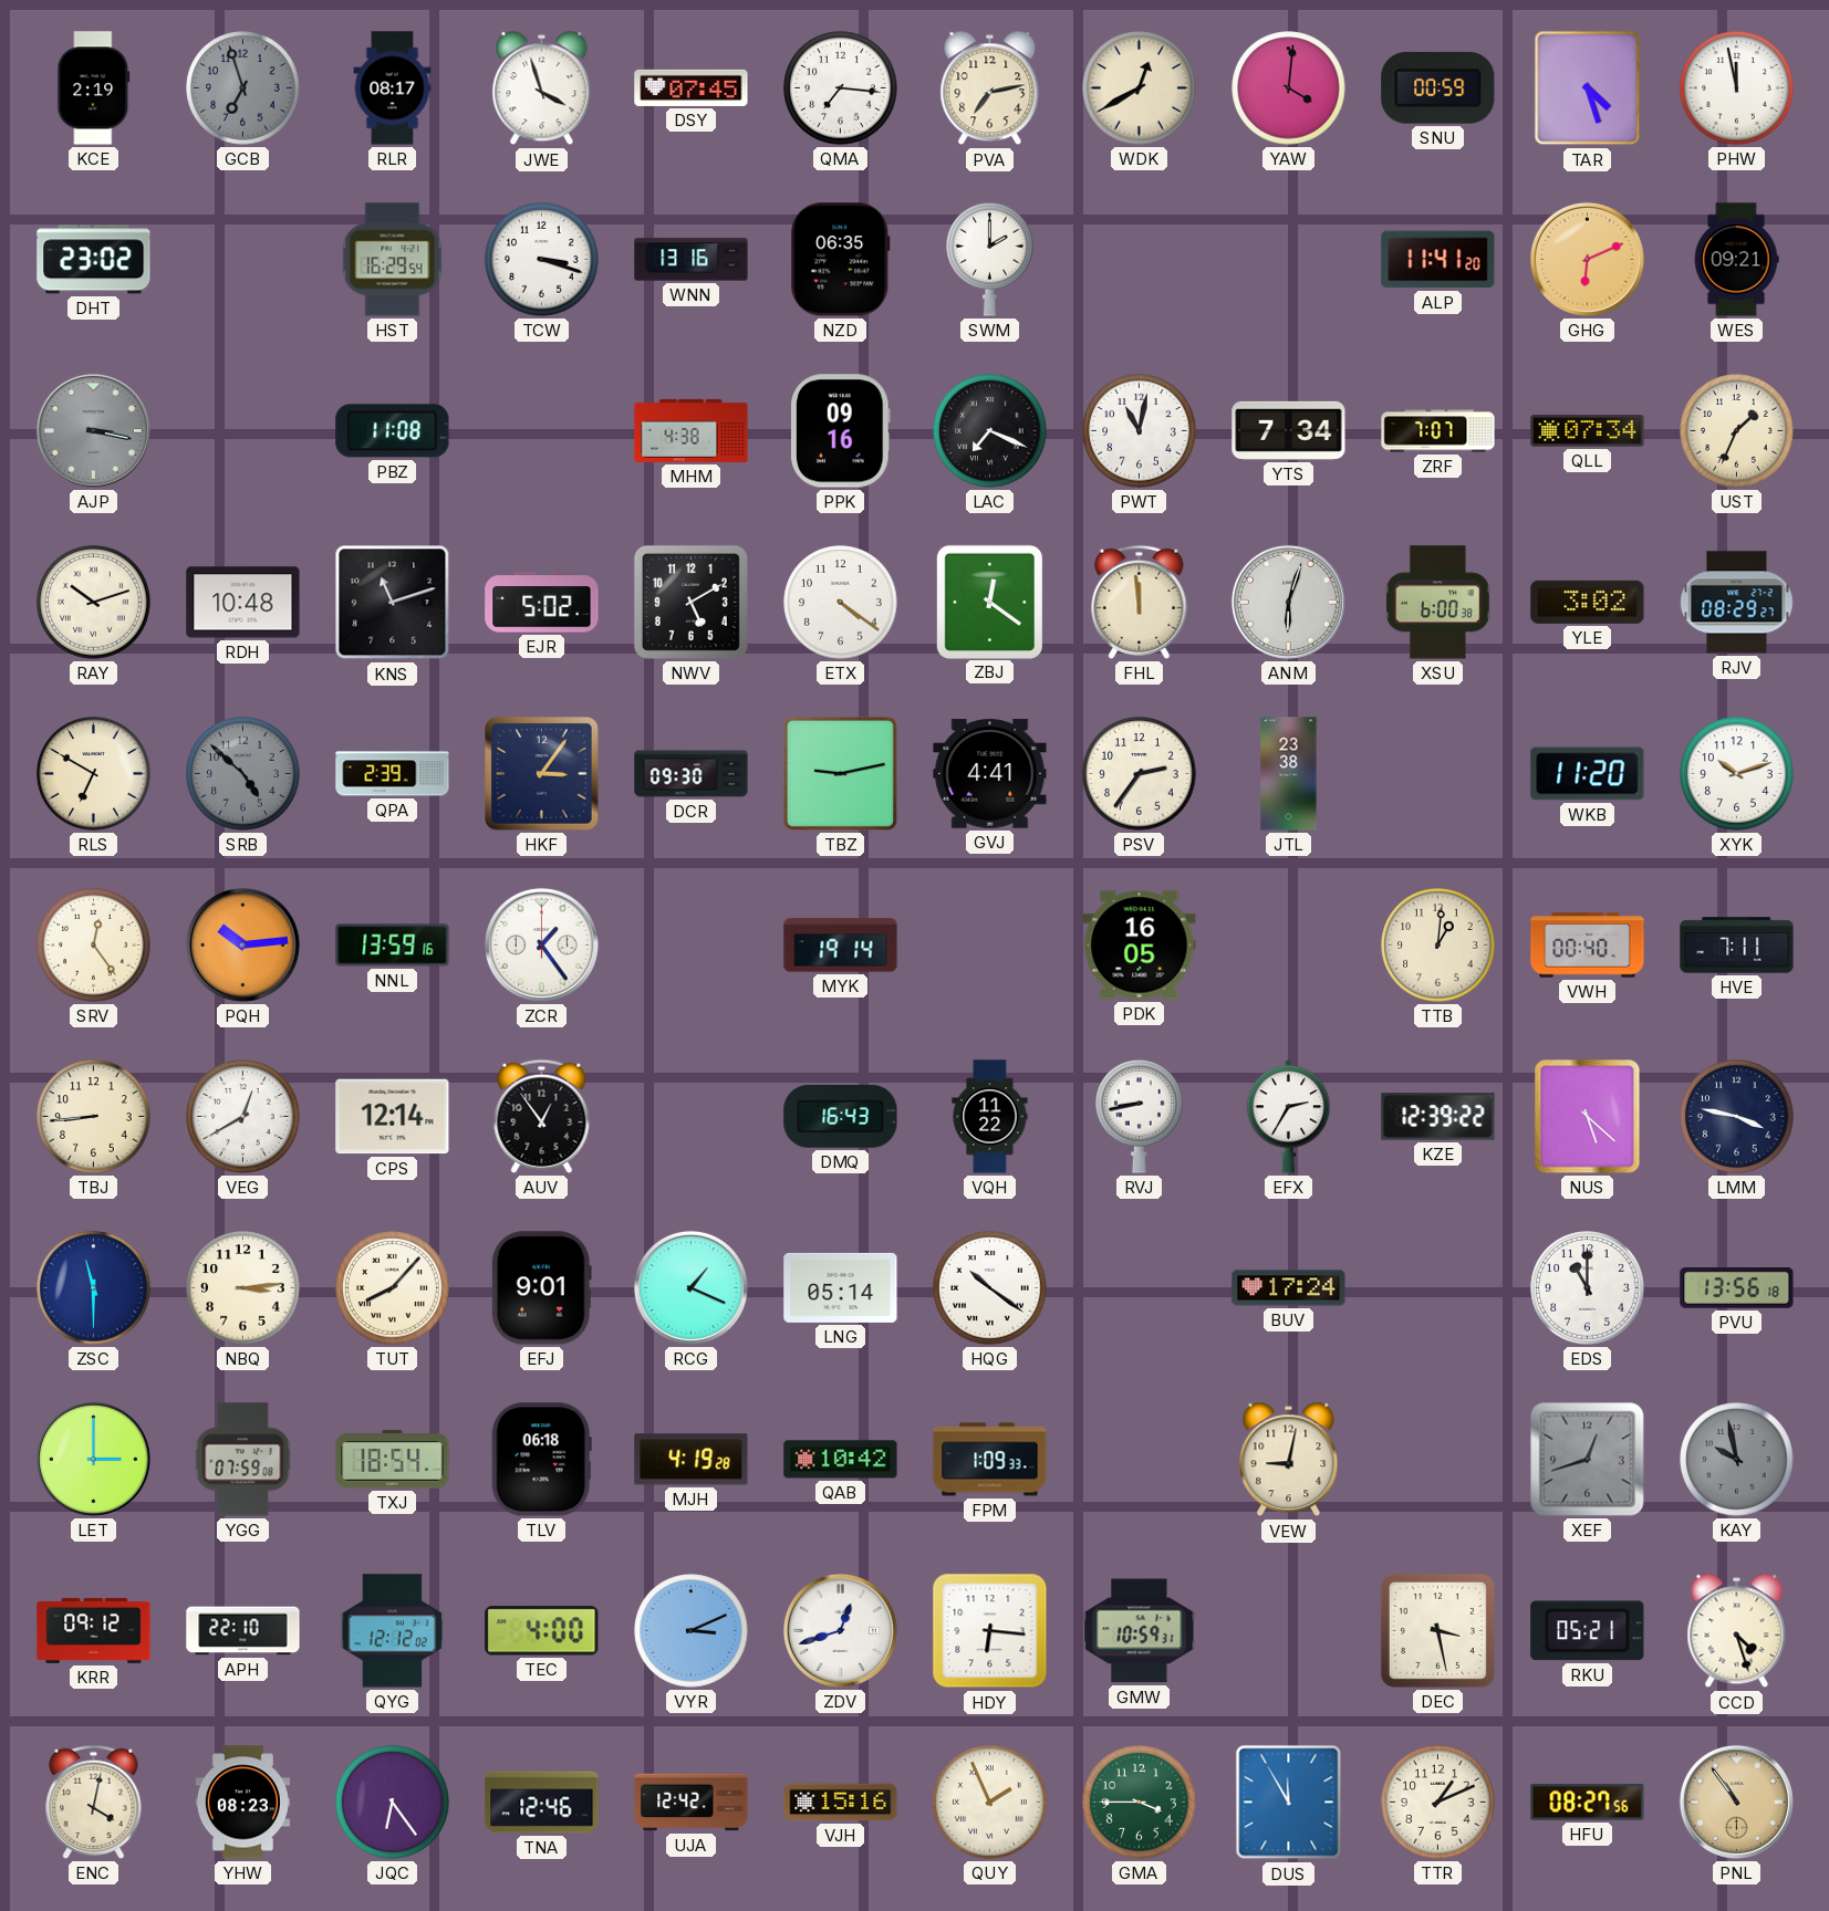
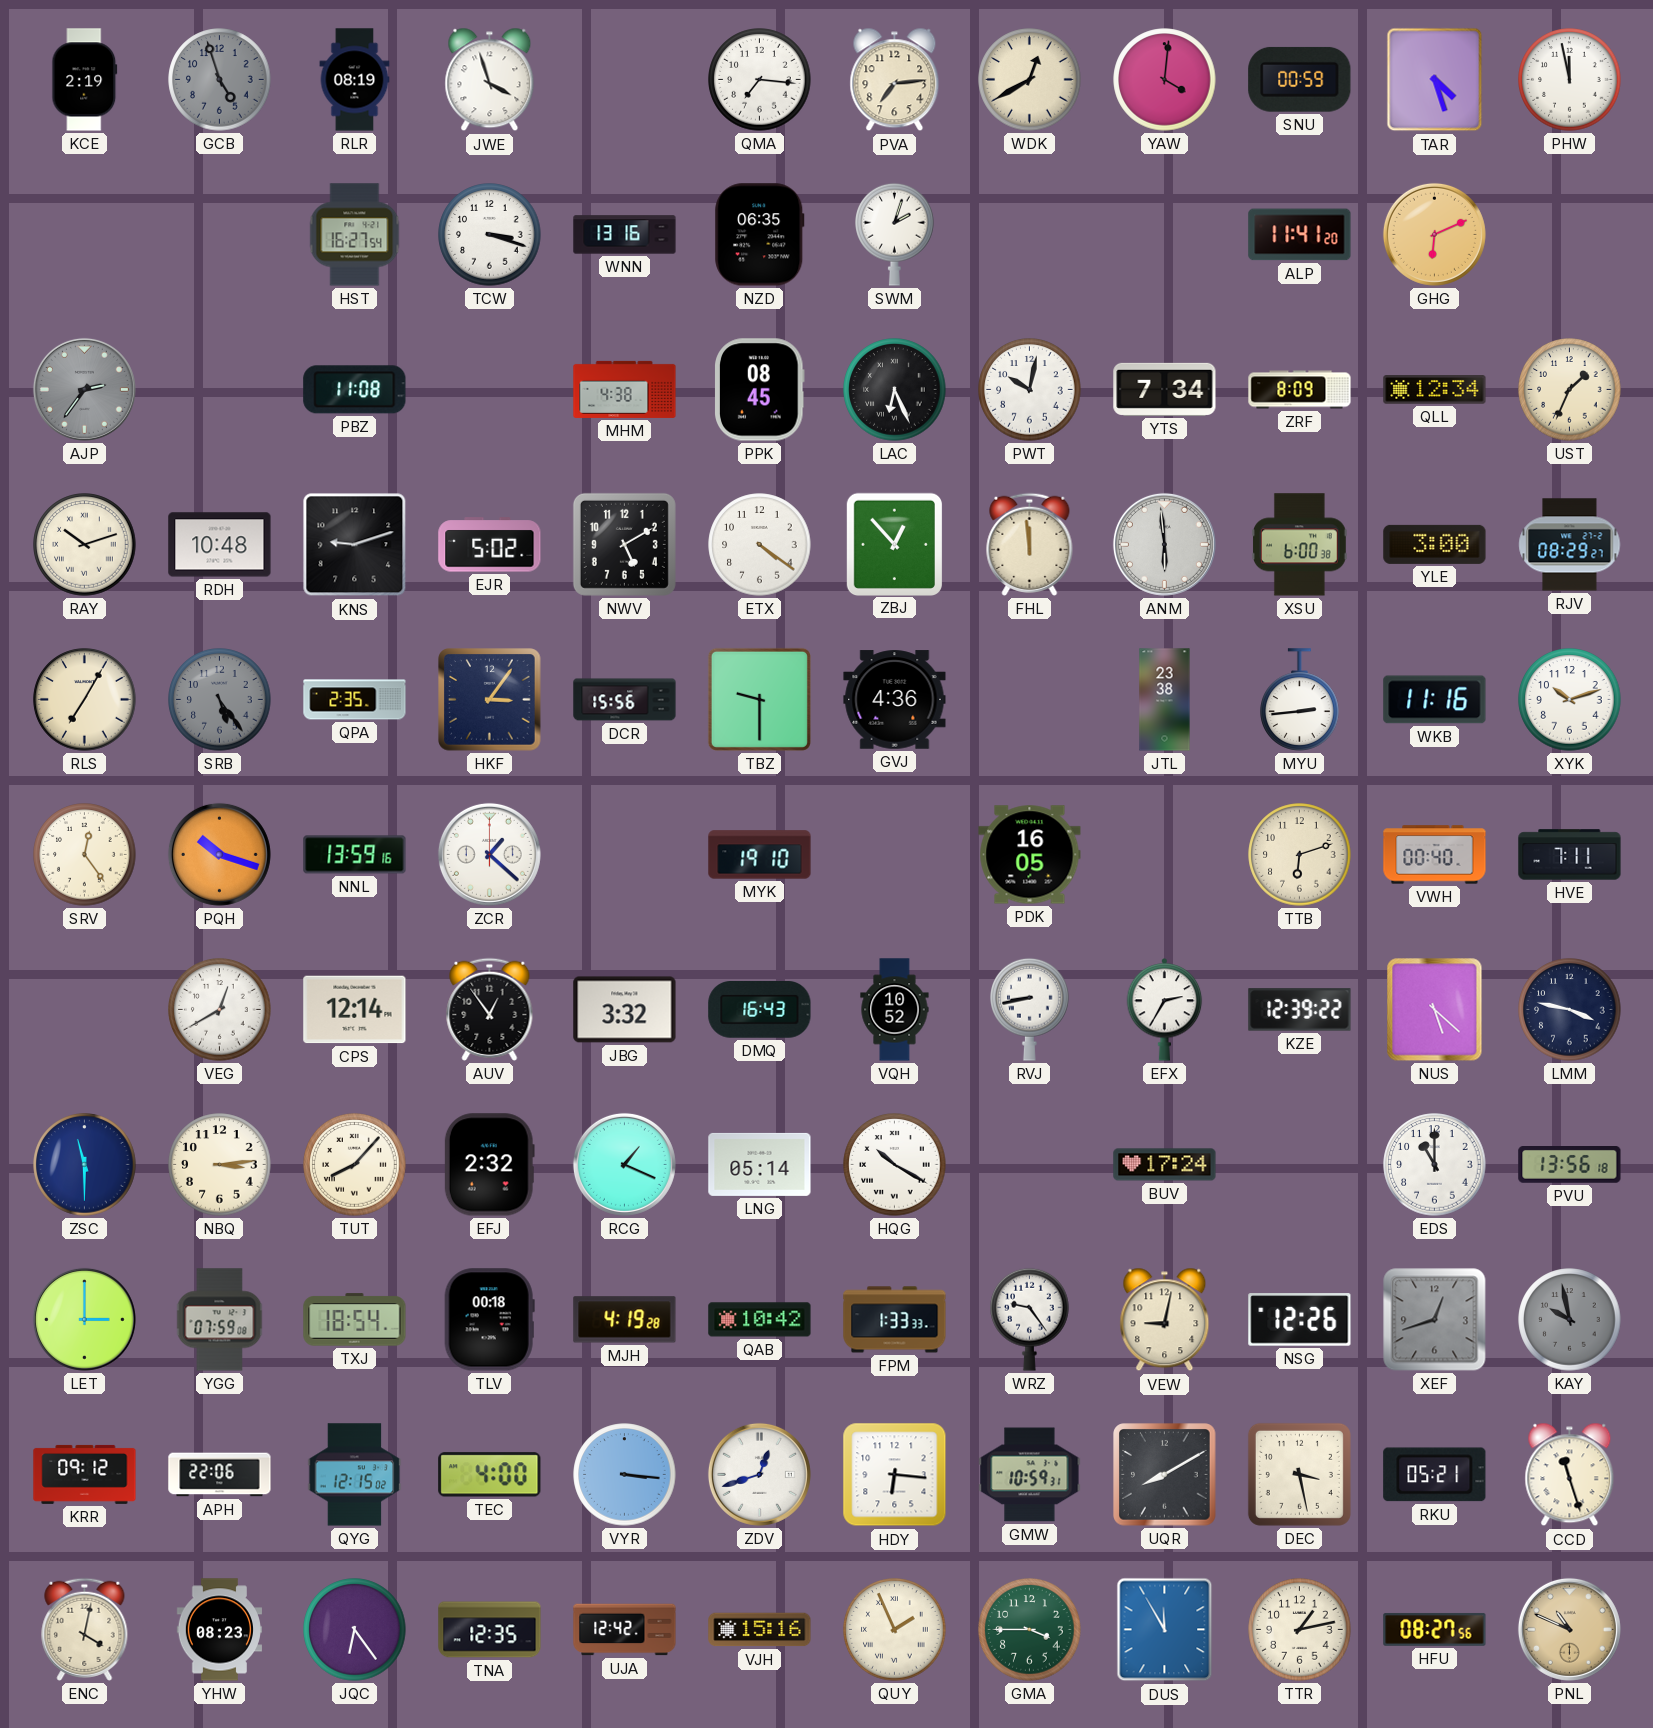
GCB: 6:57 -> 4:57
RLR: 08:17 -> 08:19
DSY: 07:45 -> none
PVA: 7:13 -> 7:14
DHT: 23:02 -> none
HST: 16:29 -> 16:27
SWM: 2:00 -> 2:03
WES: 09:21 -> none
AJP: 3:17 -> 2:36
PPK: 09:16 -> 08:45
LAC: 7:19 -> 6:26
PWT: 11:02 -> 10:02
ZRF: 7:07 -> 8:09
QLL: 07:34 -> 12:34
KNS: 11:12 -> 9:12
ZBJ: 12:21 -> 12:53
ANM: 6:03 -> 5:59
YLE: 3:02 -> 3:00
RLS: 6:50 -> 7:05
SRB: 4:52 -> 5:24
QPA: 2:39 -> 2:35
DCR: 09:30 -> 15:56
TBZ: 9:13 -> 9:30
GVJ: 4:41 -> 4:36
PSV: 2:36 -> none
MYU: none -> 2:44
WKB: 11:20 -> 11:16
PQH: 10:14 -> 10:18
ZCR: 1:24 -> 1:22
MYK: 19:14 -> 19:10
TTB: 1:01 -> 6:12
TBJ: 8:44 -> none
JBG: none -> 3:32
VQH: 11:22 -> 10:52
EFJ: 9:01 -> 2:32
HQG: 10:21 -> 10:20
TLV: 06:18 -> 00:18
FPM: 1:09 -> 1:33
WRZ: none -> 9:24
NSG: none -> 12:26
APH: 22:10 -> 22:06
QYG: 12:12 -> 12:15
VYR: 3:11 -> 3:16
UQR: none -> 8:10
CCD: 4:27 -> 11:27
TNA: 12:46 -> 12:35
TTR: 1:11 -> 1:13
PNL: 10:54 -> 10:49
